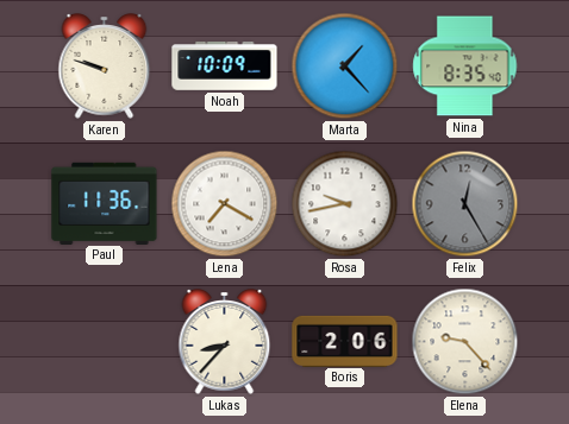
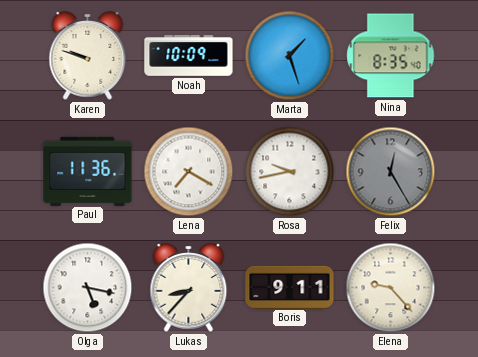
Marta: 1:23 -> 1:27
Olga: none -> 5:17
Boris: 2:06 -> 9:11
